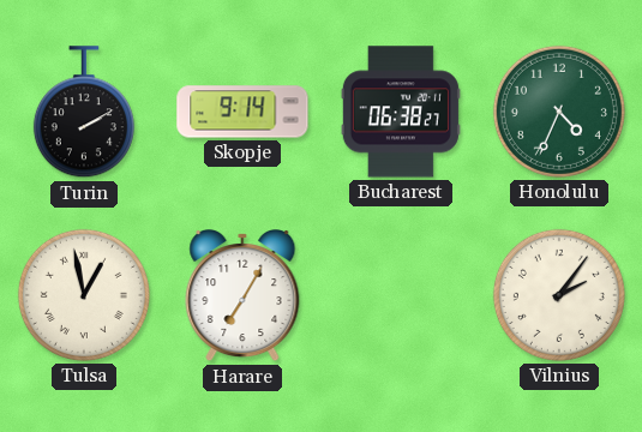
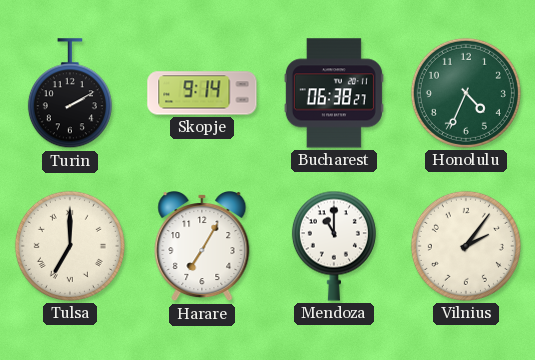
Tulsa: 12:58 -> 7:00
Mendoza: none -> 11:00
